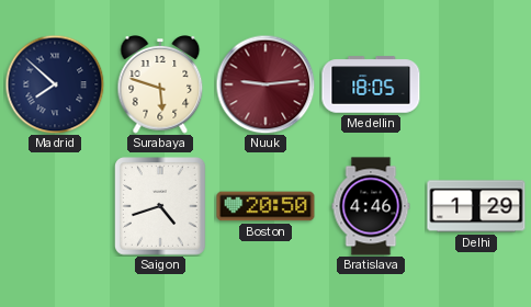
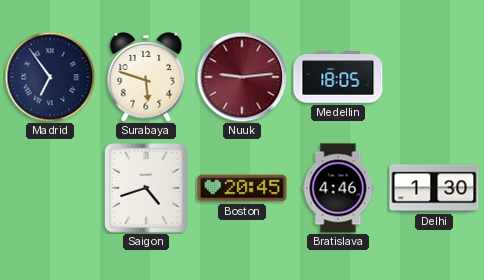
Madrid: 7:52 -> 6:54
Boston: 20:50 -> 20:45
Delhi: 1:29 -> 1:30
